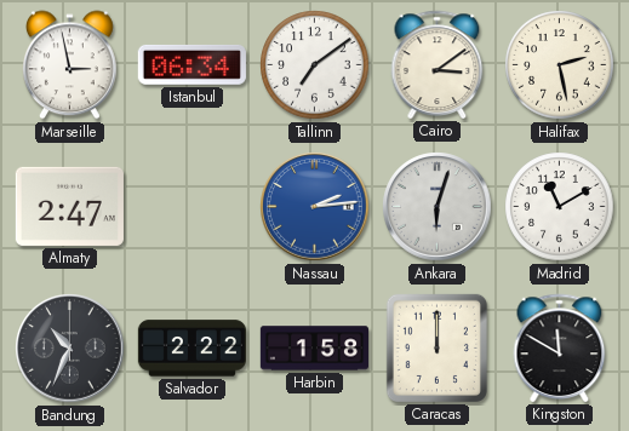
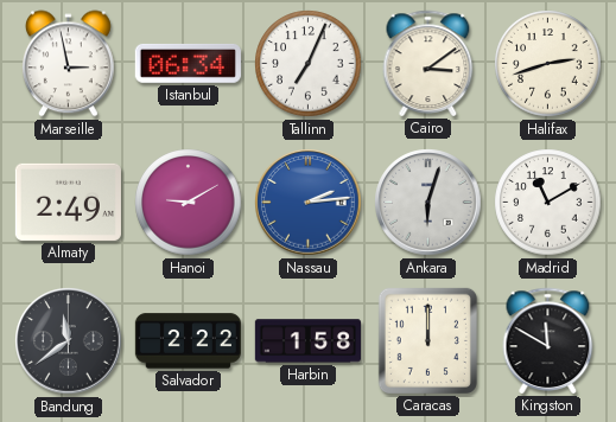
Tallinn: 7:09 -> 7:04
Halifax: 2:28 -> 2:42
Almaty: 2:47 -> 2:49
Hanoi: none -> 9:10
Bandung: 10:34 -> 11:39
